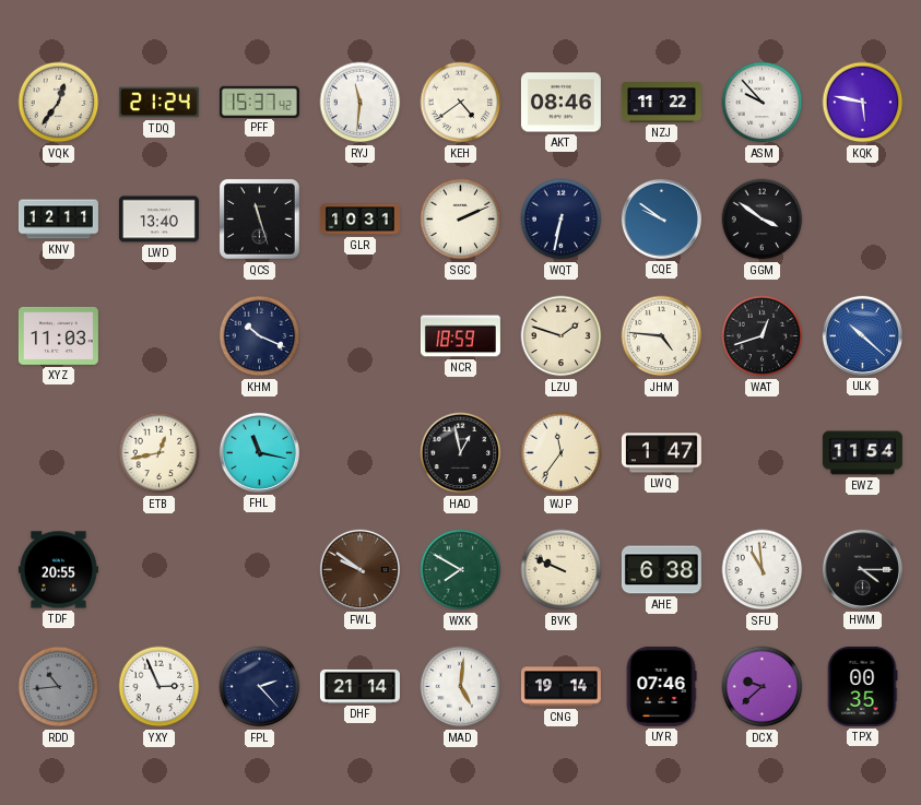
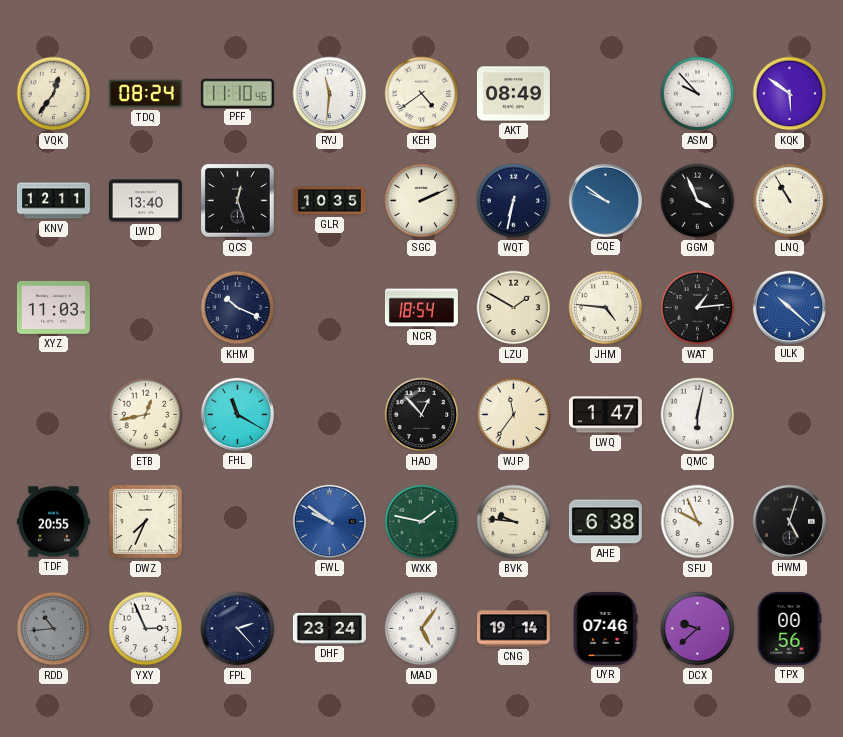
TDQ: 21:24 -> 08:24
PFF: 15:37 -> 11:10
AKT: 08:46 -> 08:49
NZJ: 11:22 -> none
KQK: 5:47 -> 5:51
QCS: 11:27 -> 12:27
GLR: 10:31 -> 10:35
GGM: 3:51 -> 3:56
LNQ: none -> 10:55
NCR: 18:59 -> 18:54
LZU: 1:48 -> 1:50
WAT: 12:42 -> 1:14
FHL: 11:17 -> 11:20
HAD: 12:58 -> 12:53
QMC: none -> 6:02
EWZ: 11:54 -> none
DWZ: none -> 7:34
FWL dial: brown -> blue
WXK: 7:50 -> 1:47
BVK: 9:49 -> 9:46
SFU: 10:59 -> 9:56
HWM: 4:15 -> 5:03
DHF: 21:14 -> 23:24
MAD: 5:01 -> 5:06
TPX: 00:35 -> 00:56
